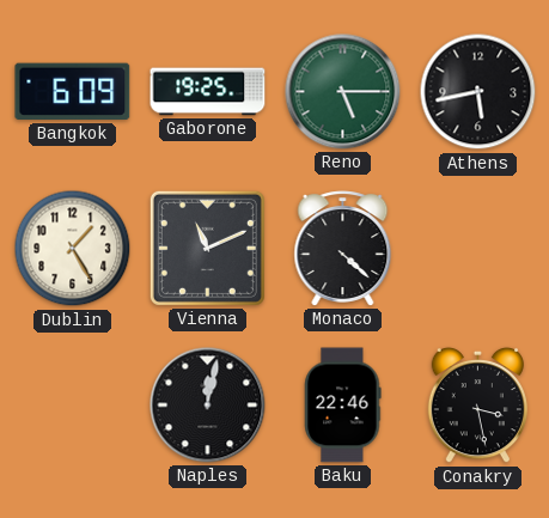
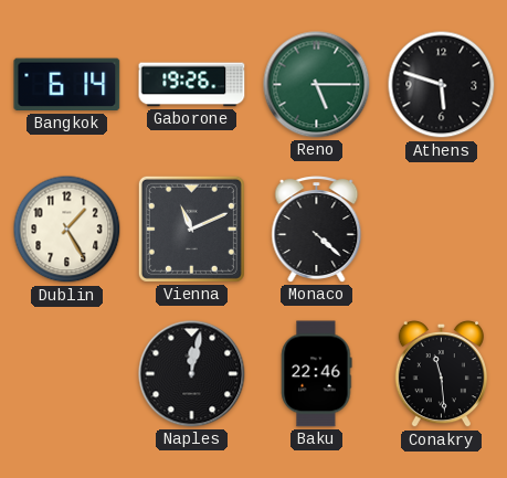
Bangkok: 6:09 -> 6:14
Gaborone: 19:25 -> 19:26
Athens: 5:43 -> 5:48
Conakry: 3:28 -> 11:29
